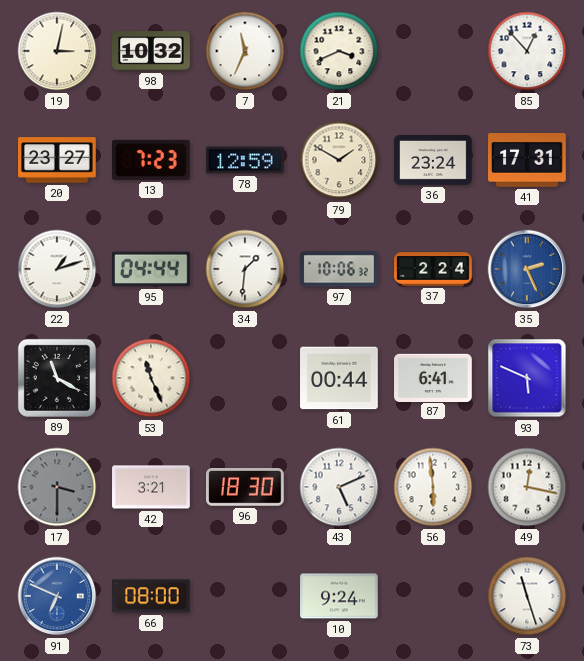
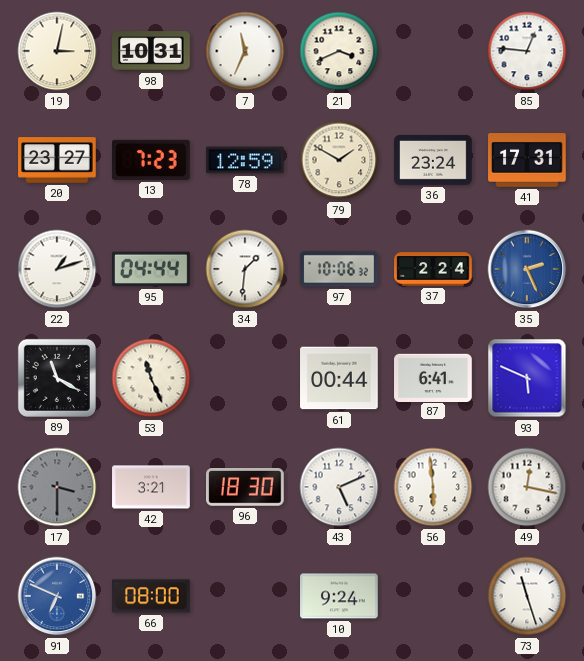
98: 10:32 -> 10:31
85: 12:53 -> 12:46
